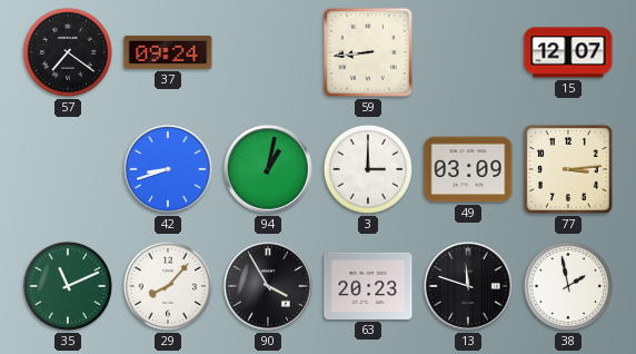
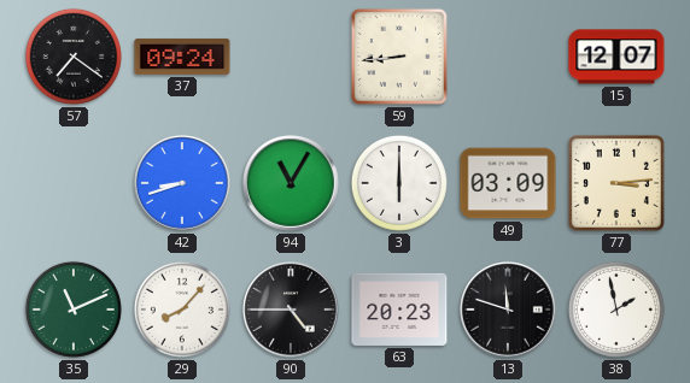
94: 1:02 -> 11:05
3: 3:00 -> 6:00
90: 3:55 -> 4:45
